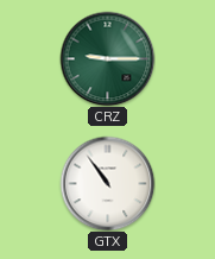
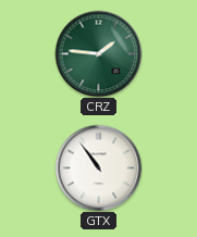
CRZ: 9:15 -> 1:46
